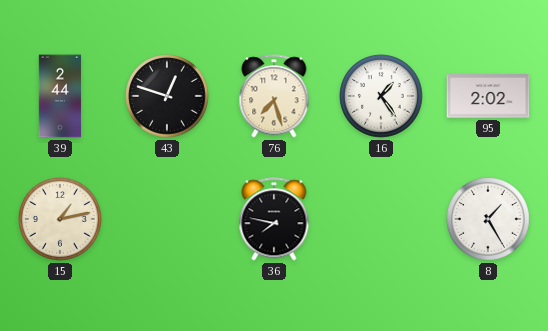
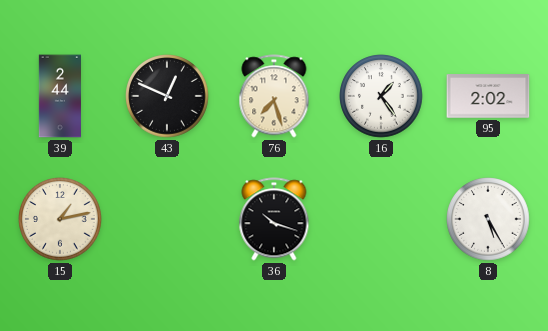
43: 12:48 -> 12:49
36: 7:47 -> 10:18
8: 1:25 -> 5:25
